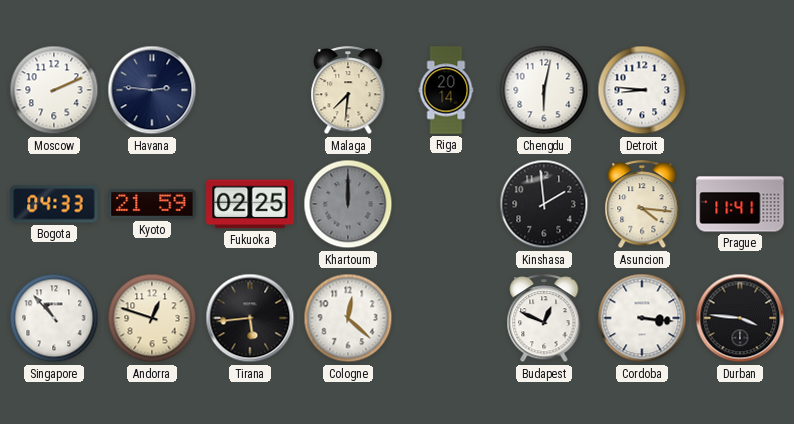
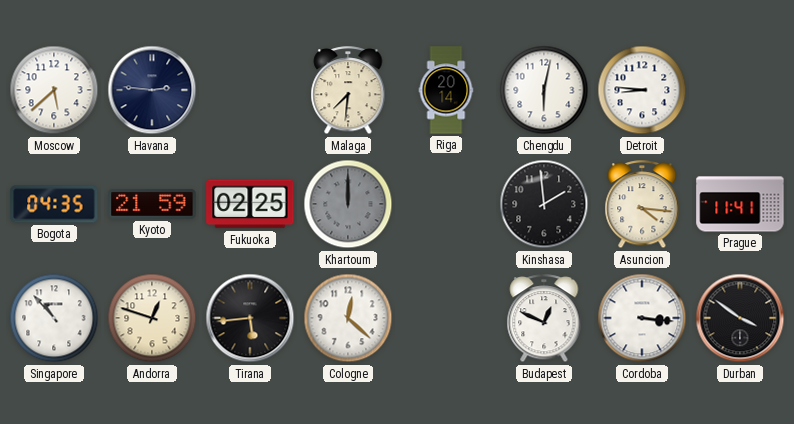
Moscow: 2:11 -> 5:38
Bogota: 04:33 -> 04:35
Durban: 3:46 -> 3:51
